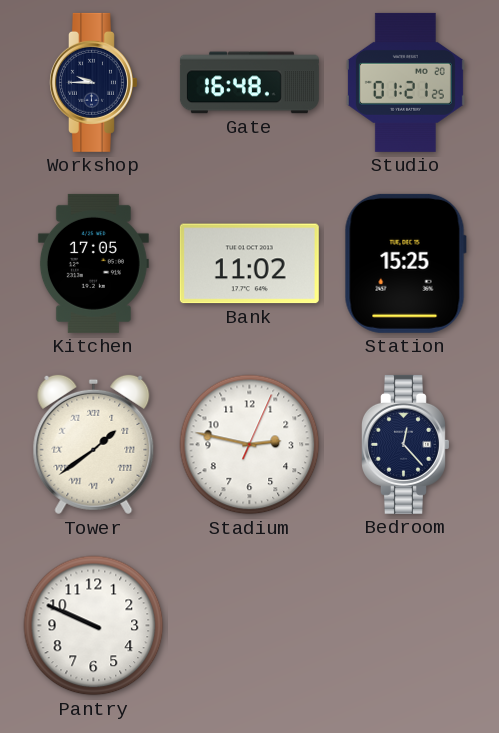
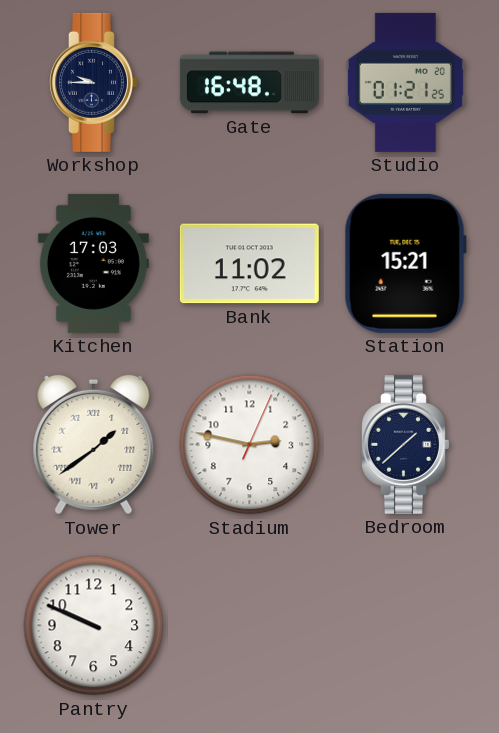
Kitchen: 17:05 -> 17:03
Station: 15:25 -> 15:21
Bedroom: 12:23 -> 1:38
